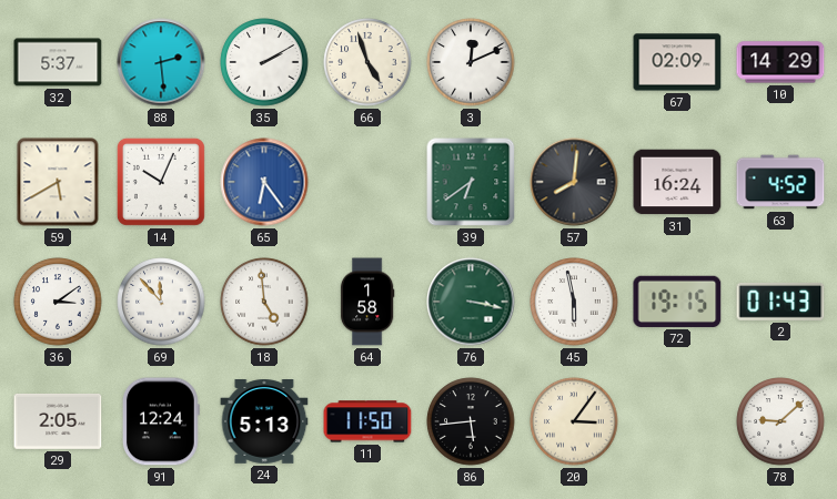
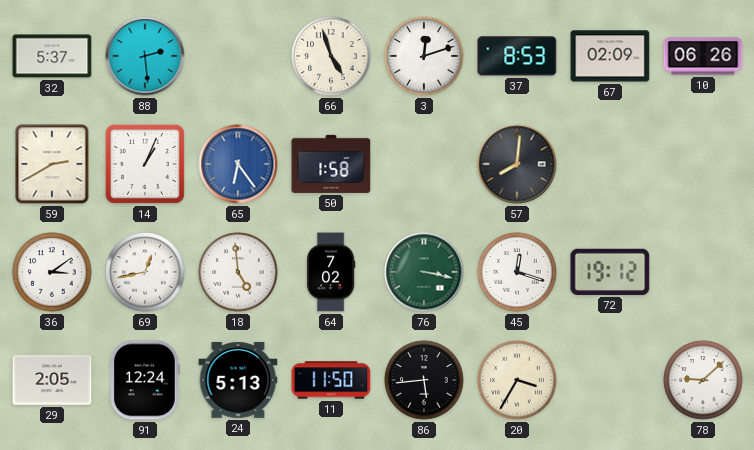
35: 2:10 -> none
3: 12:11 -> 12:12
37: none -> 8:53
10: 14:29 -> 06:26
59: 5:40 -> 2:40
14: 10:04 -> 1:04
50: none -> 1:58
39: 6:39 -> none
31: 16:24 -> none
63: 4:52 -> none
69: 11:53 -> 12:43
64: 1:58 -> 7:02
45: 5:58 -> 12:18
72: 19:15 -> 19:12
2: 01:43 -> none
20: 3:06 -> 3:35
